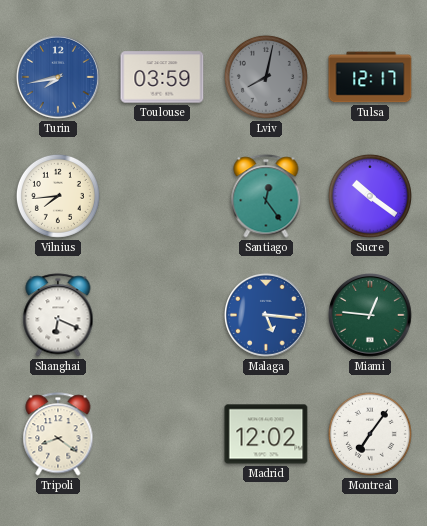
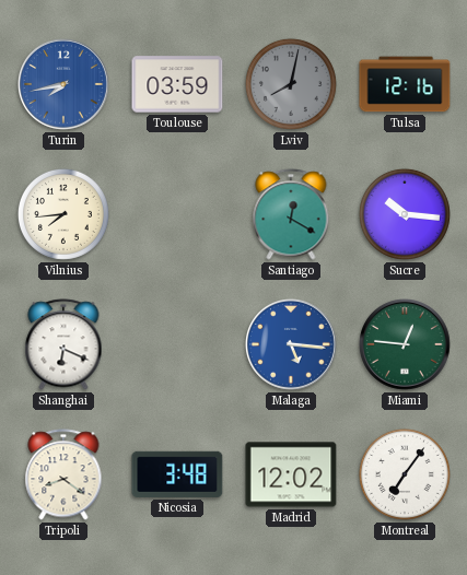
Tulsa: 12:17 -> 12:16
Santiago: 12:24 -> 12:20
Sucre: 10:21 -> 10:16
Nicosia: none -> 3:48
